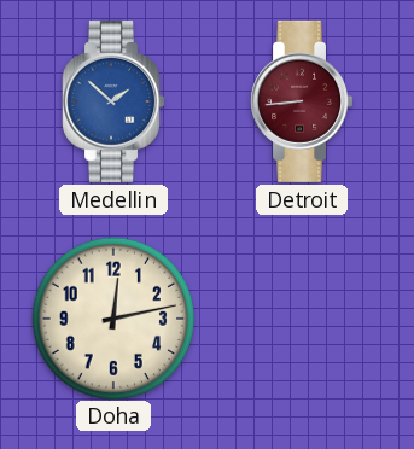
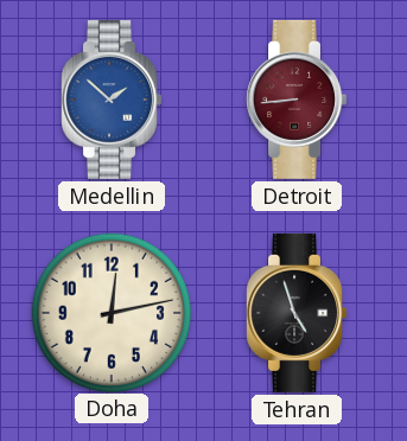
Tehran: none -> 4:57
